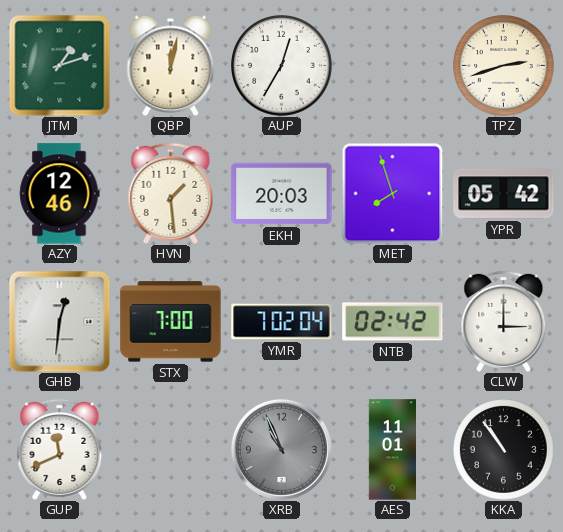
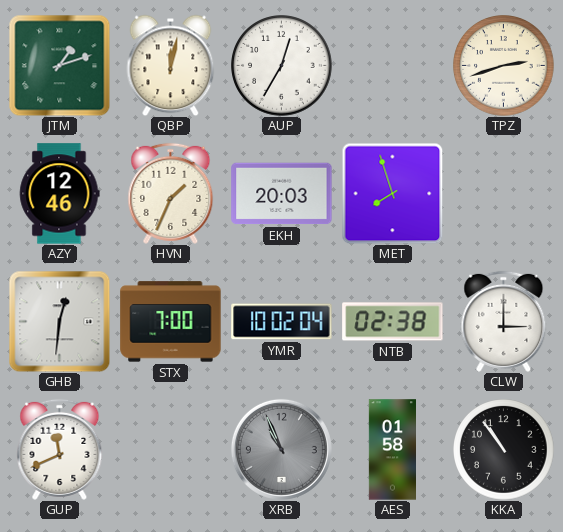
HVN: 1:29 -> 1:34
YPR: 05:42 -> none
YMR: 7:02 -> 10:02
NTB: 02:42 -> 02:38
AES: 11:01 -> 01:58
